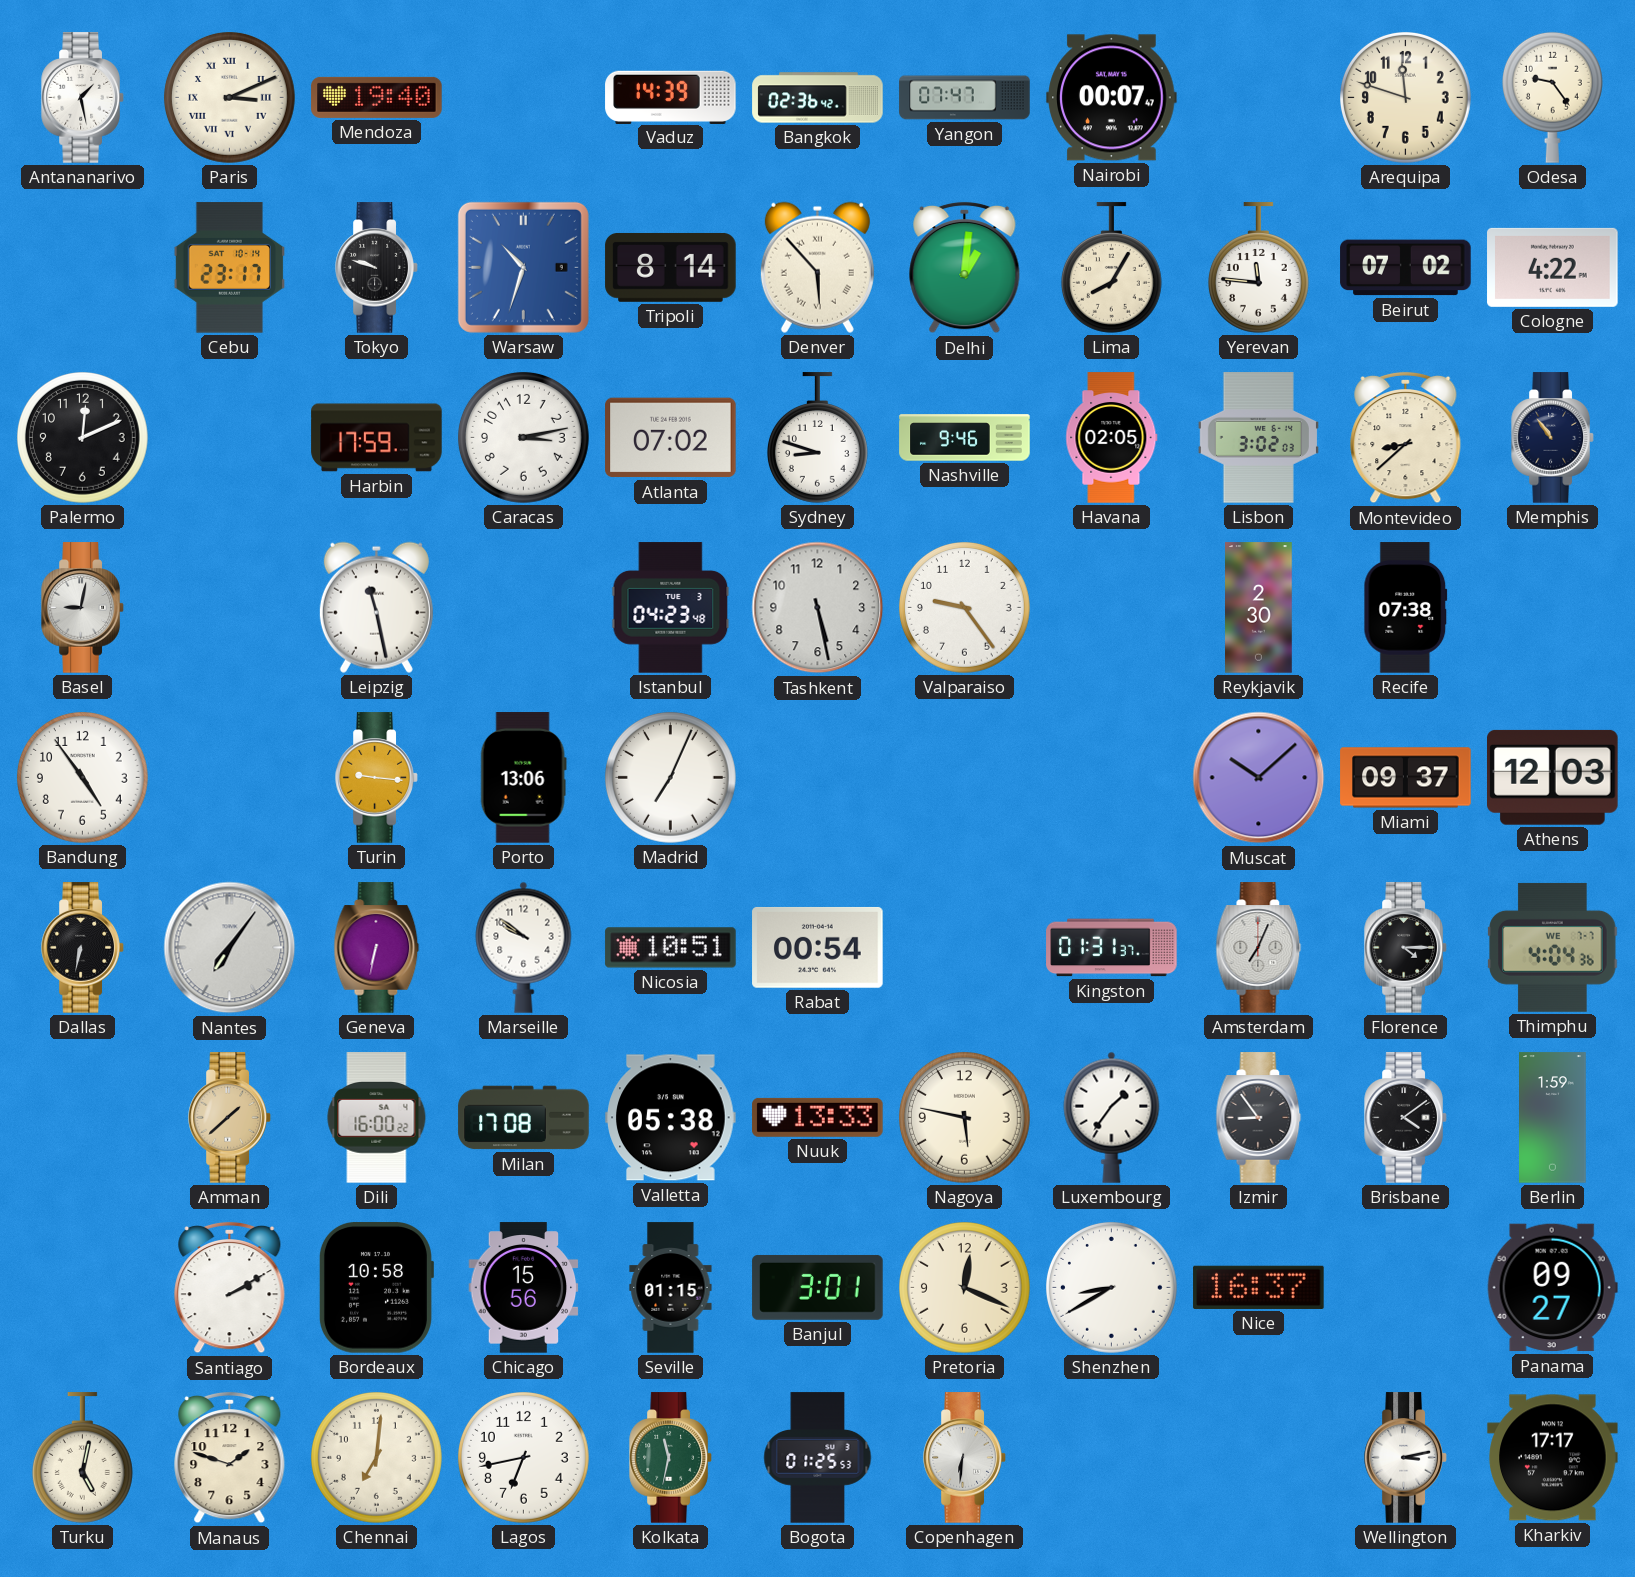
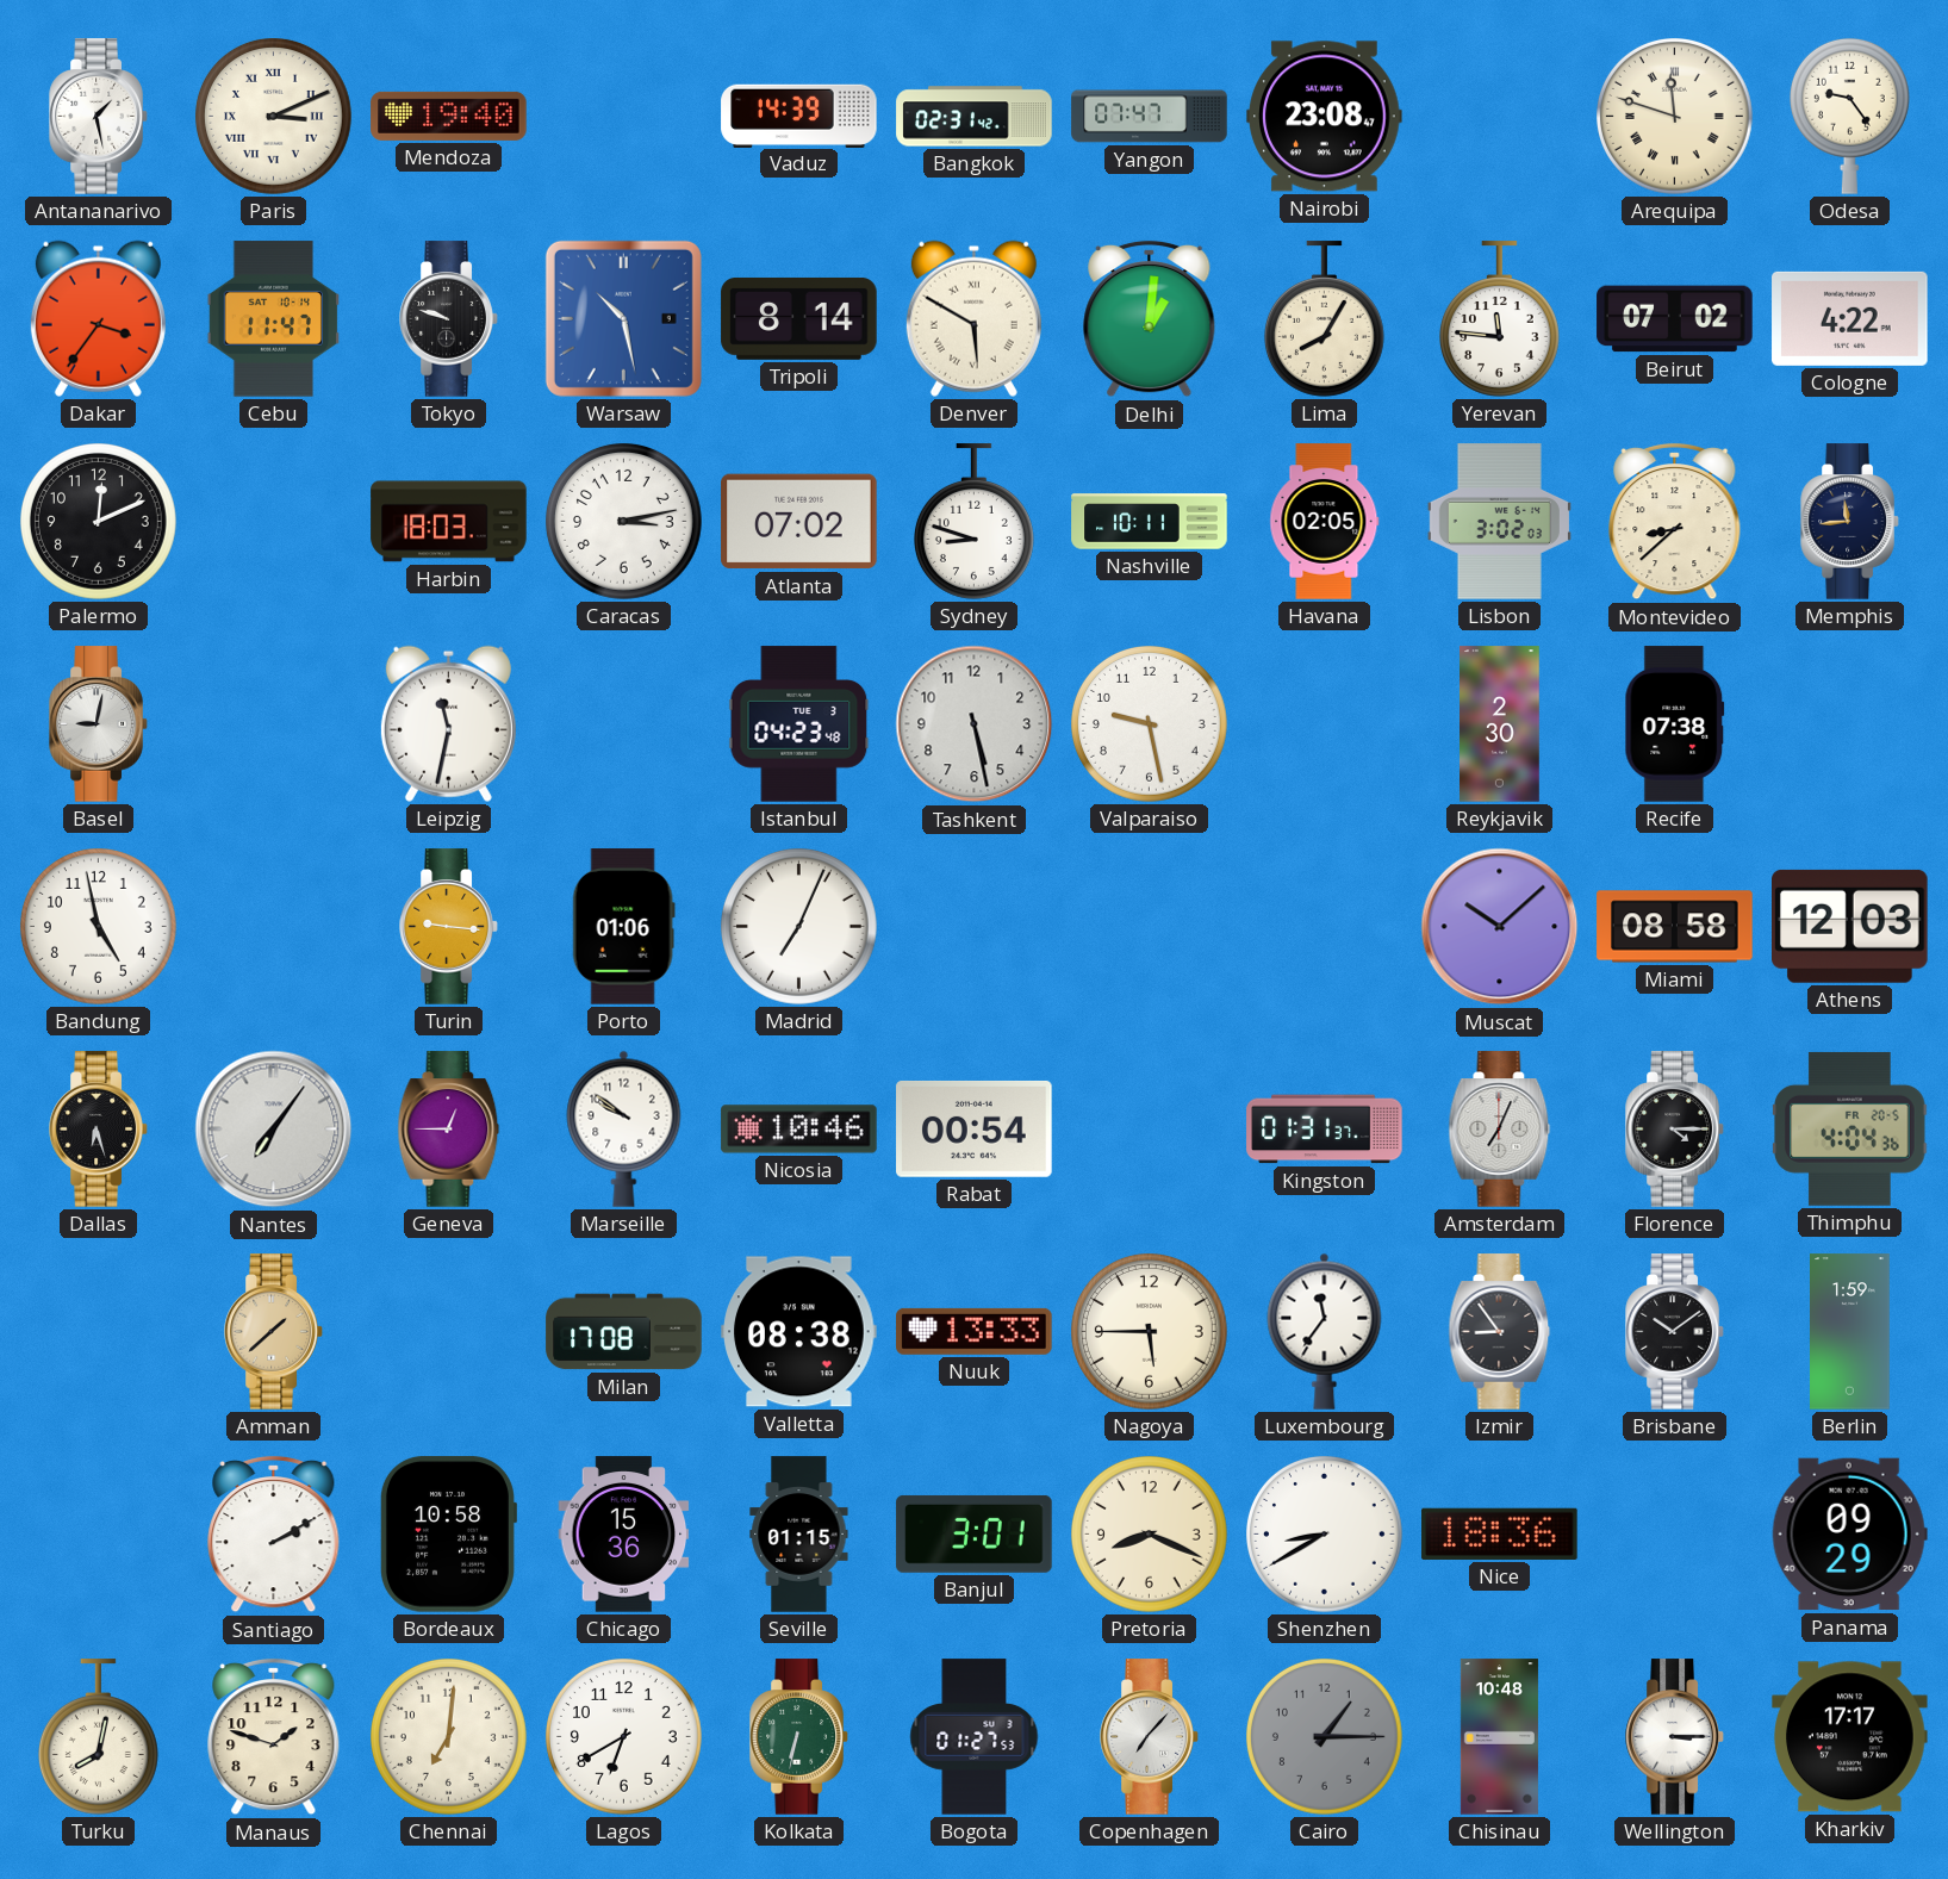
Bangkok: 02:36 -> 02:31
Nairobi: 00:07 -> 23:08
Arequipa numerals: Arabic -> Roman
Dakar: none -> 3:36
Cebu: 23:17 -> 11:47
Warsaw: 10:33 -> 10:28
Denver: 5:53 -> 5:50
Harbin: 17:59 -> 18:03
Nashville: 9:46 -> 10:11
Memphis: 10:54 -> 11:44
Leipzig: 11:28 -> 11:32
Valparaiso: 9:24 -> 9:28
Bandung: 4:54 -> 4:58
Porto: 13:06 -> 01:06
Miami: 09:37 -> 08:58
Dallas: 6:32 -> 6:27
Geneva: 6:32 -> 12:45
Nicosia: 10:51 -> 10:46
Thimphu date: WE 7-7 -> FR 20-5
Dili: 16:00 -> none
Valletta: 05:38 -> 08:38
Nagoya: 5:47 -> 5:45
Luxembourg: 1:36 -> 11:36
Brisbane: 4:09 -> 10:09
Chicago: 15:56 -> 15:36
Pretoria: 12:19 -> 8:19
Nice: 16:37 -> 18:36
Panama: 09:27 -> 09:29
Turku: 5:02 -> 8:02
Lagos: 6:43 -> 6:40
Kolkata: 11:32 -> 6:32
Bogota: 01:25 -> 01:27
Copenhagen: 6:31 -> 7:07
Cairo: none -> 1:15
Chisinau: none -> 10:48
Wellington: 3:13 -> 3:15
